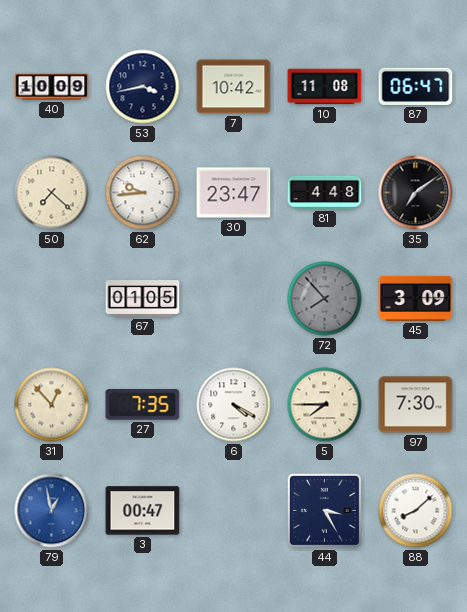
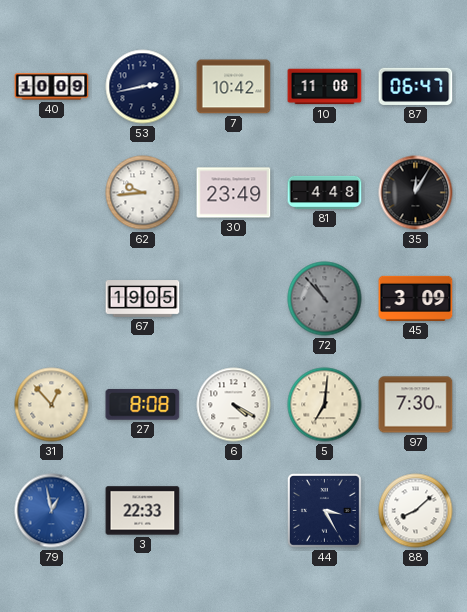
53: 3:43 -> 2:43
50: 7:22 -> none
30: 23:47 -> 23:49
35: 7:09 -> 12:05
67: 01:05 -> 19:05
72: 7:53 -> 10:53
27: 7:35 -> 8:08
5: 7:45 -> 7:01
3: 00:47 -> 22:33
